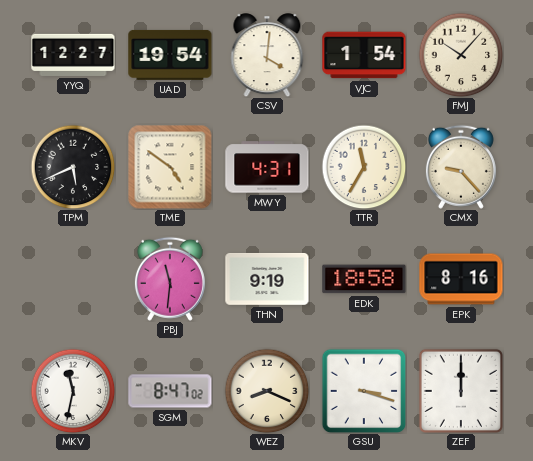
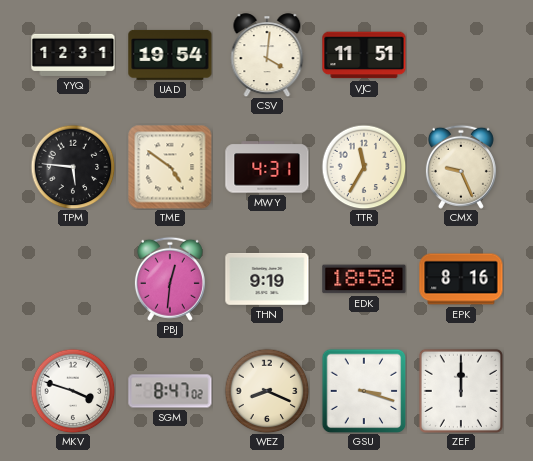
YYQ: 12:27 -> 12:31
VJC: 1:54 -> 11:51
FMJ: 10:07 -> none
TPM: 5:41 -> 5:46
CMX: 9:23 -> 9:26
PBJ: 11:31 -> 12:31
MKV: 11:32 -> 3:48
